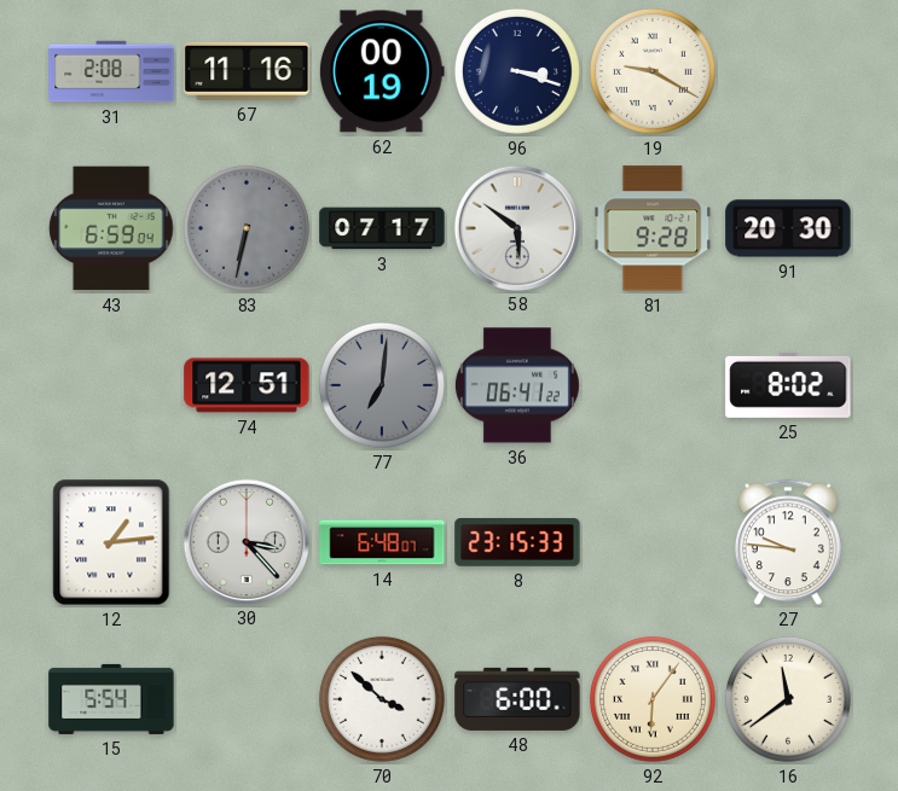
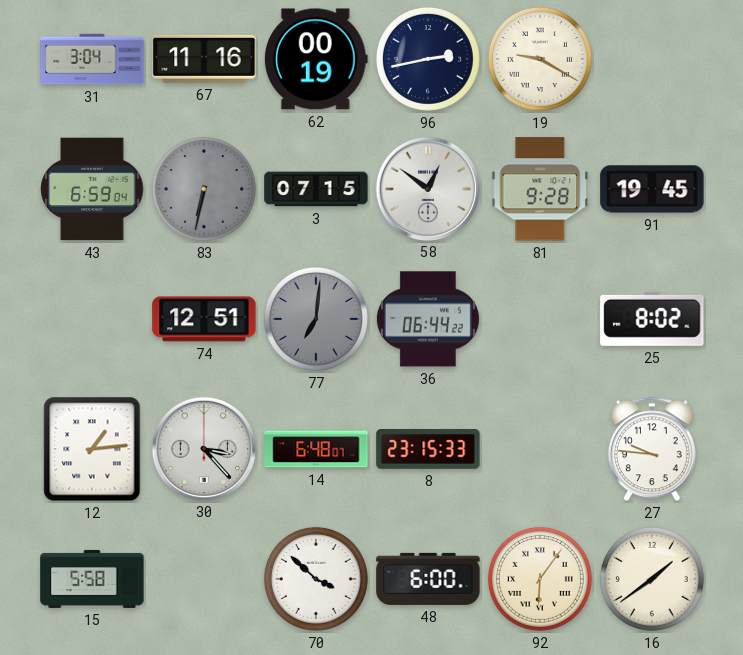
31: 2:08 -> 3:04
96: 3:18 -> 2:43
3: 07:17 -> 07:15
58: 5:51 -> 12:51
91: 20:30 -> 19:45
36: 06:41 -> 06:44
15: 5:54 -> 5:58
16: 11:39 -> 1:39
